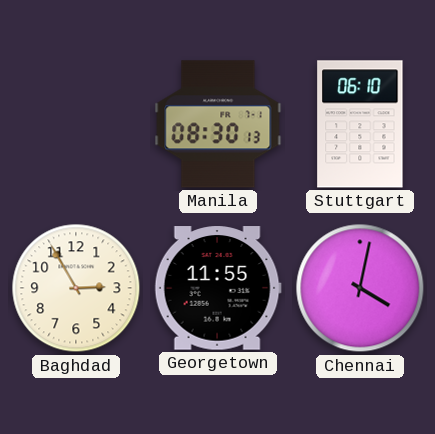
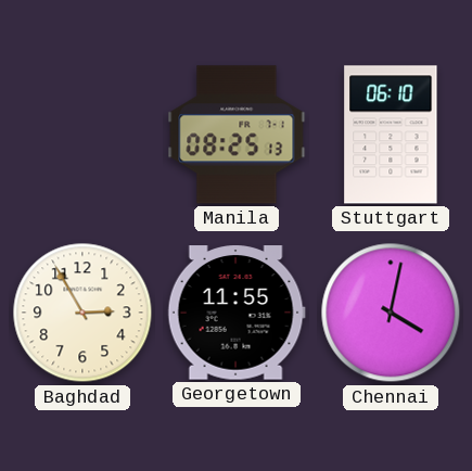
Manila: 08:30 -> 08:25
